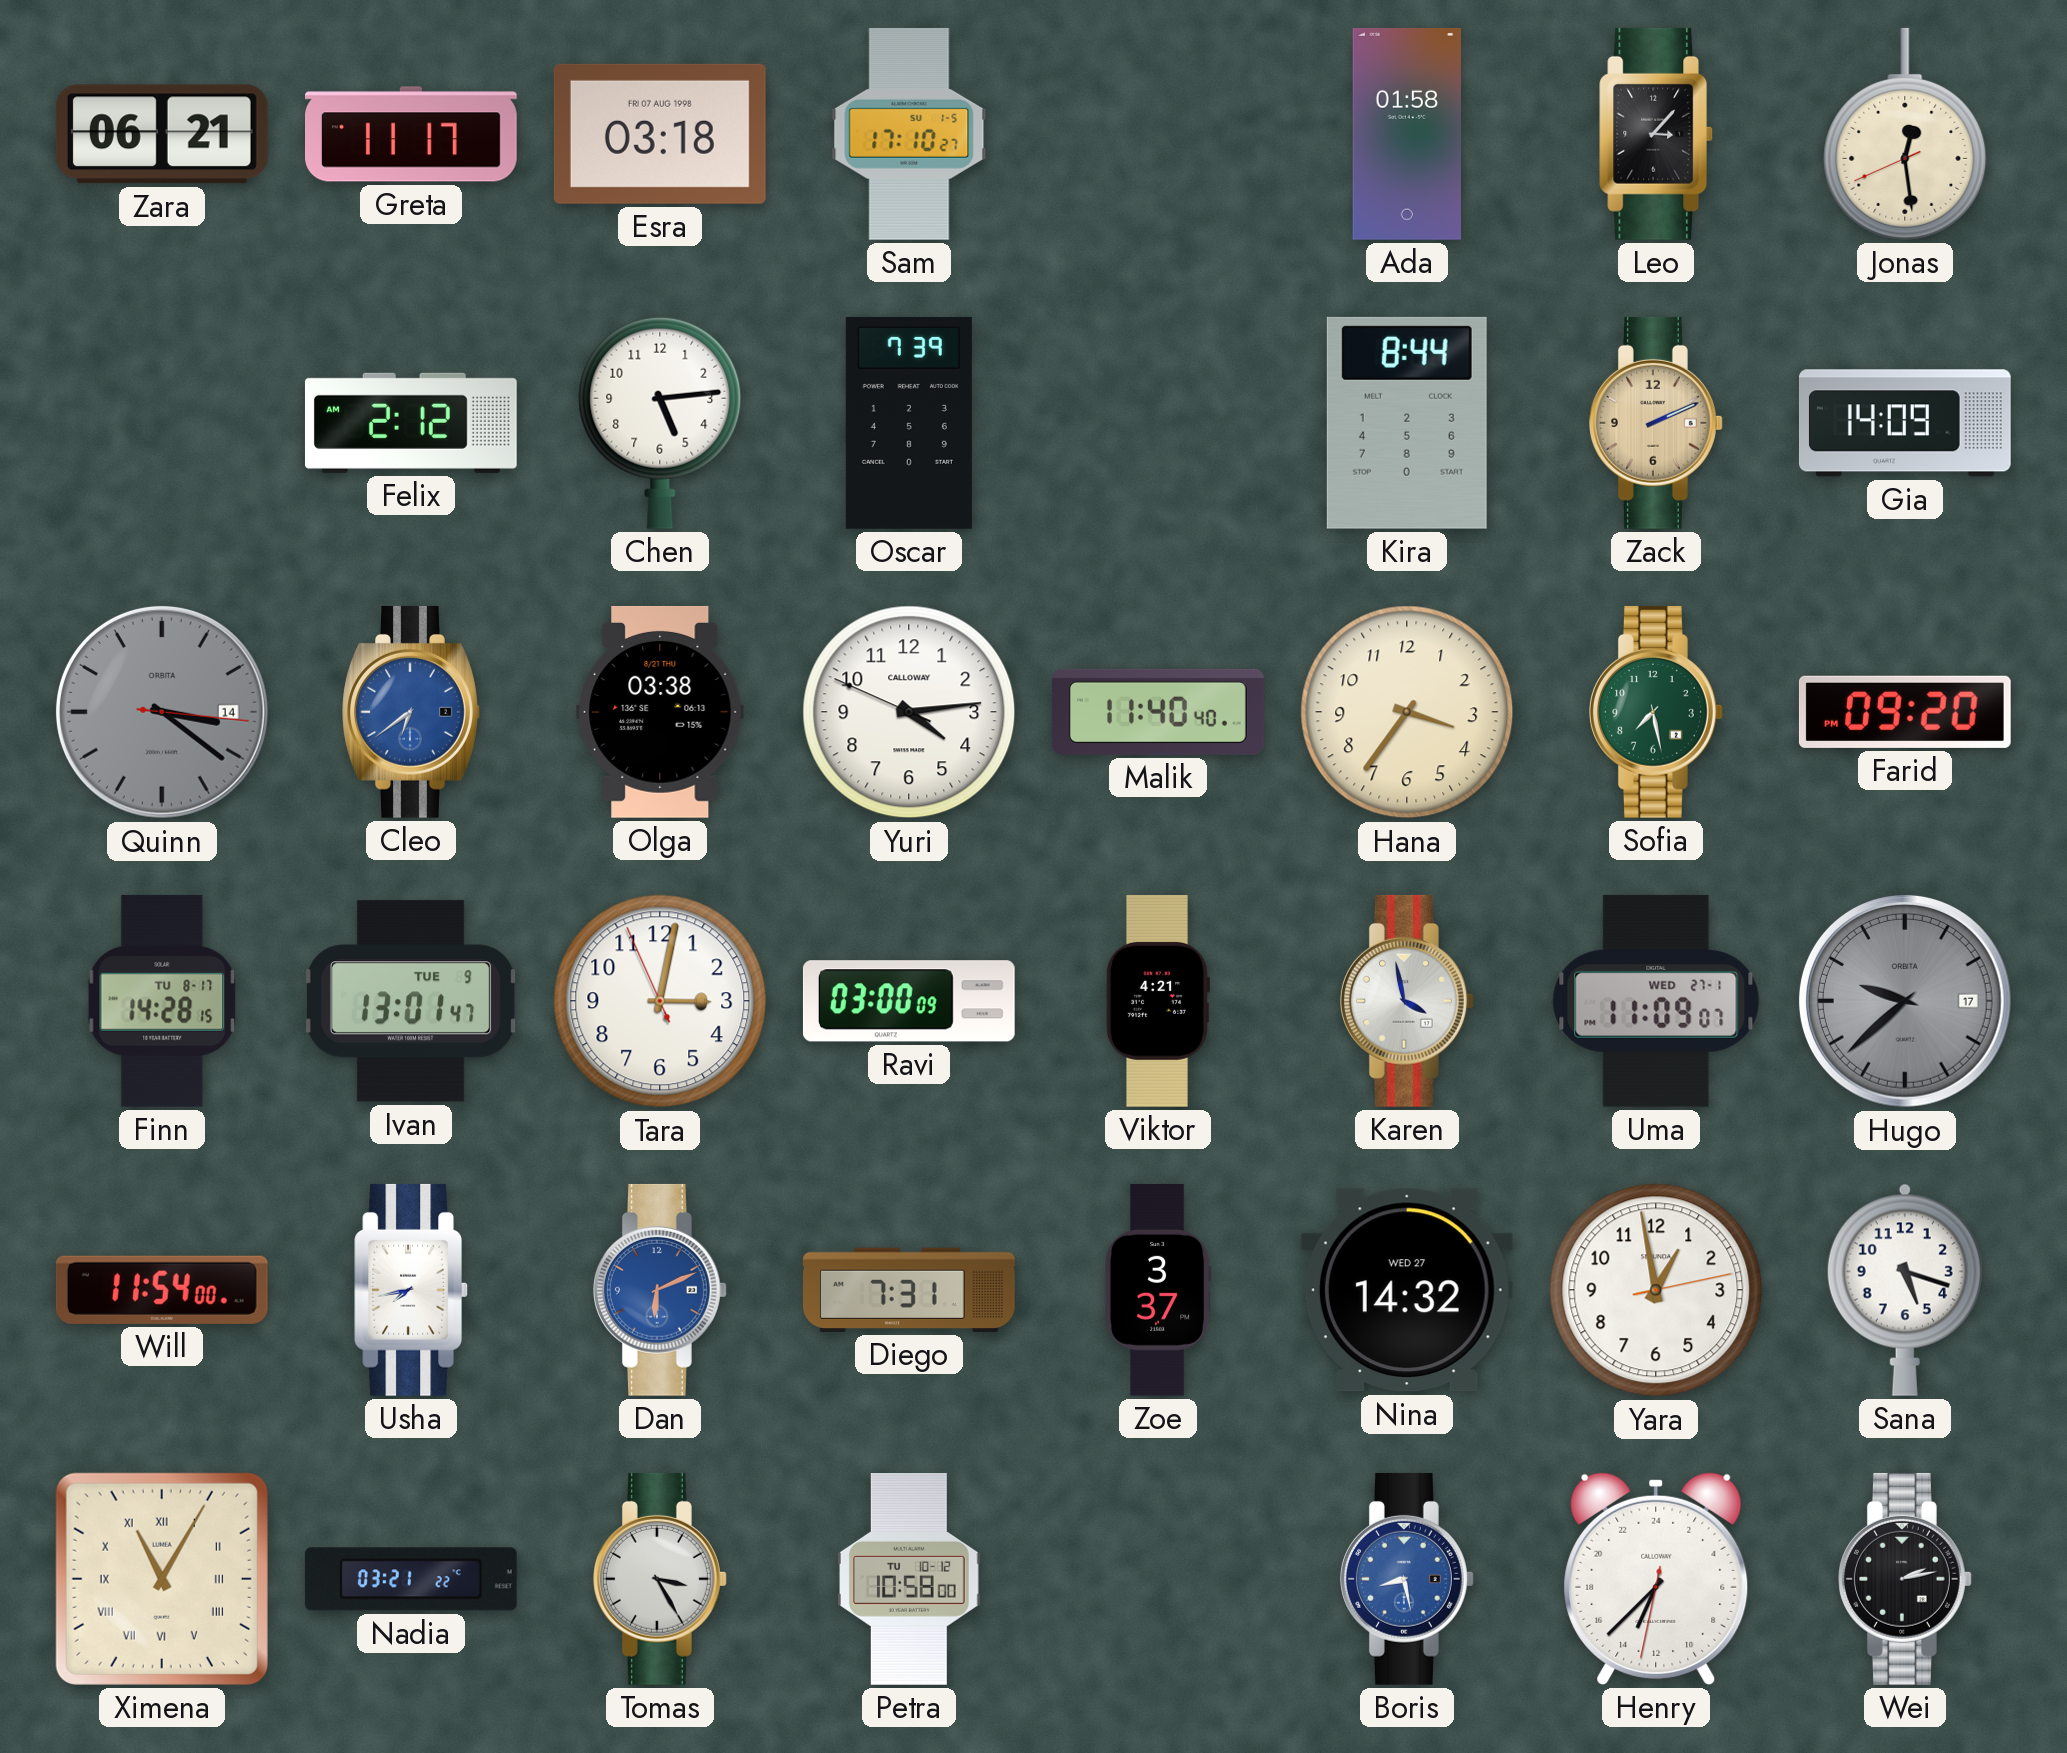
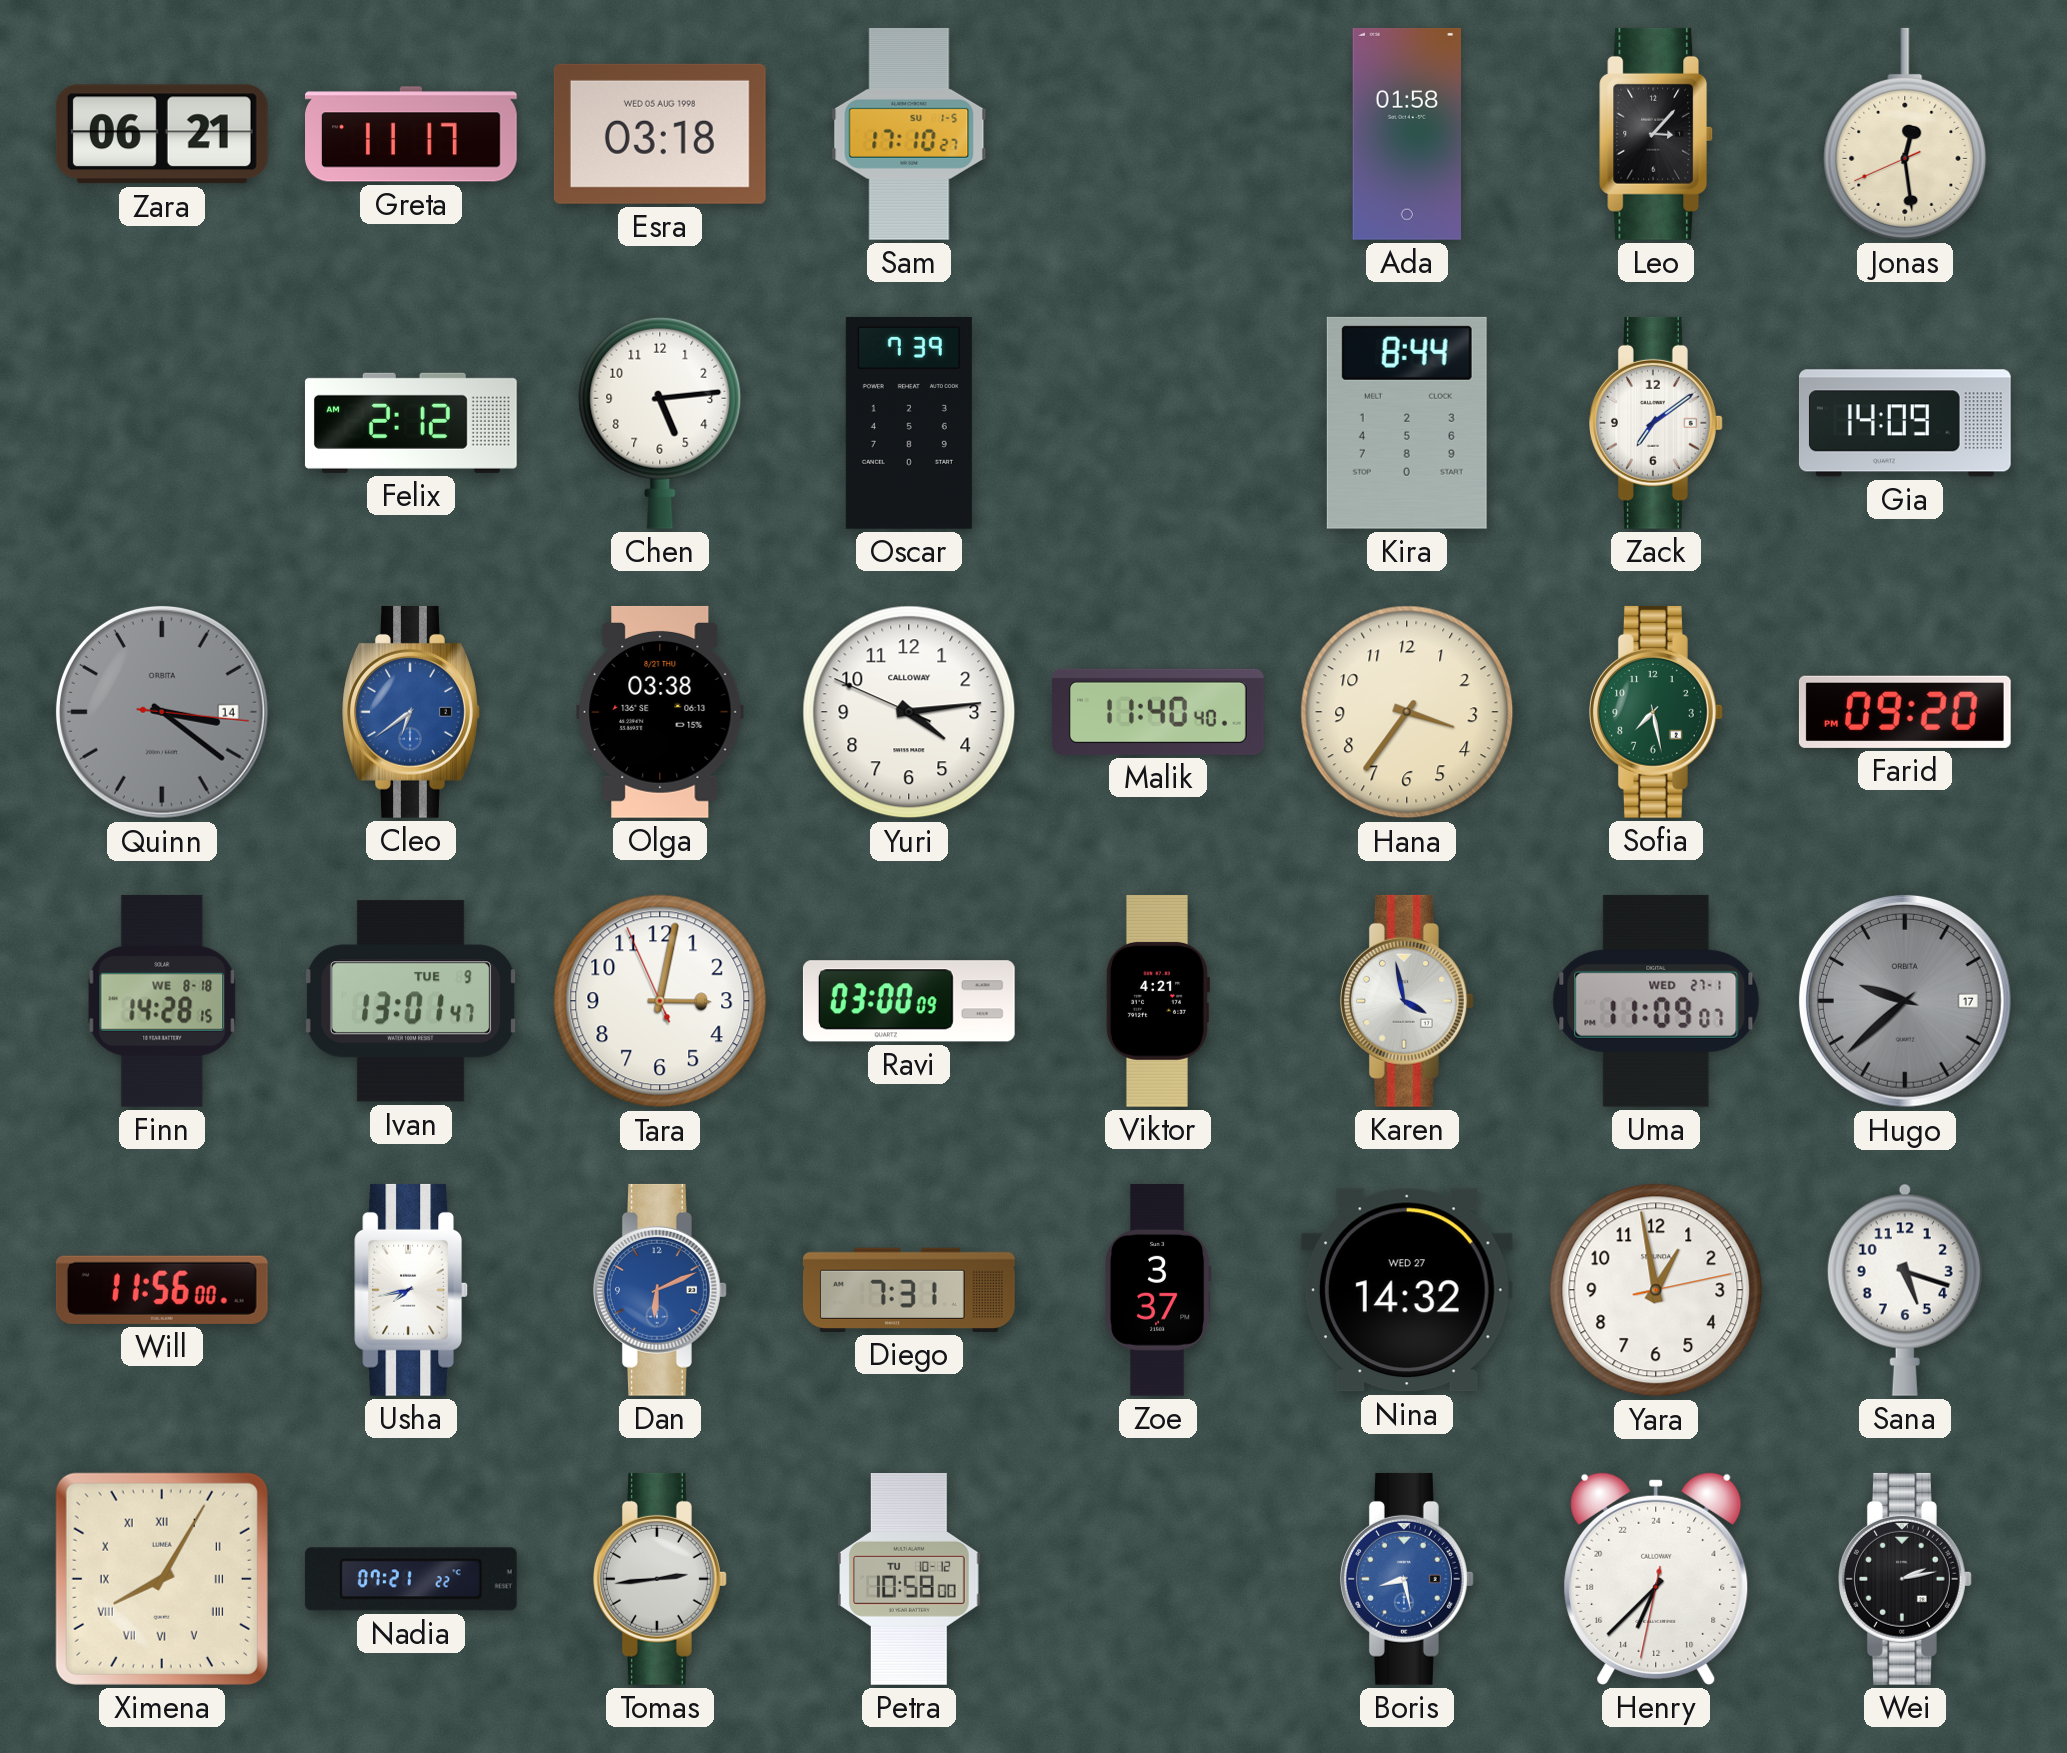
Esra date: FRI 07 AUG 1998 -> WED 05 AUG 1998
Zack: 2:11 -> 7:09
Zack dial: champagne -> white
Finn date: TU 8-17 -> WE 8-18
Will: 11:54 -> 11:56
Ximena: 11:05 -> 8:05
Nadia: 03:21 -> 07:21
Tomas: 3:25 -> 2:44
